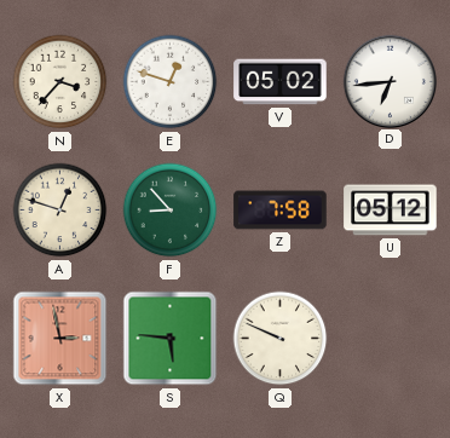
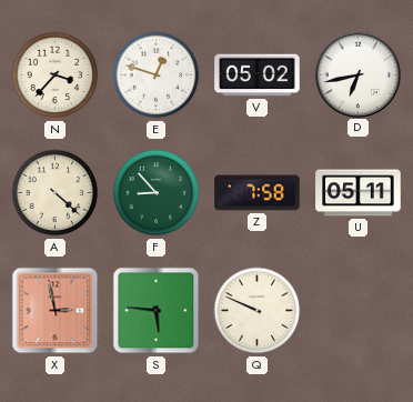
D: 6:44 -> 6:43
A: 12:48 -> 4:22
U: 05:12 -> 05:11
